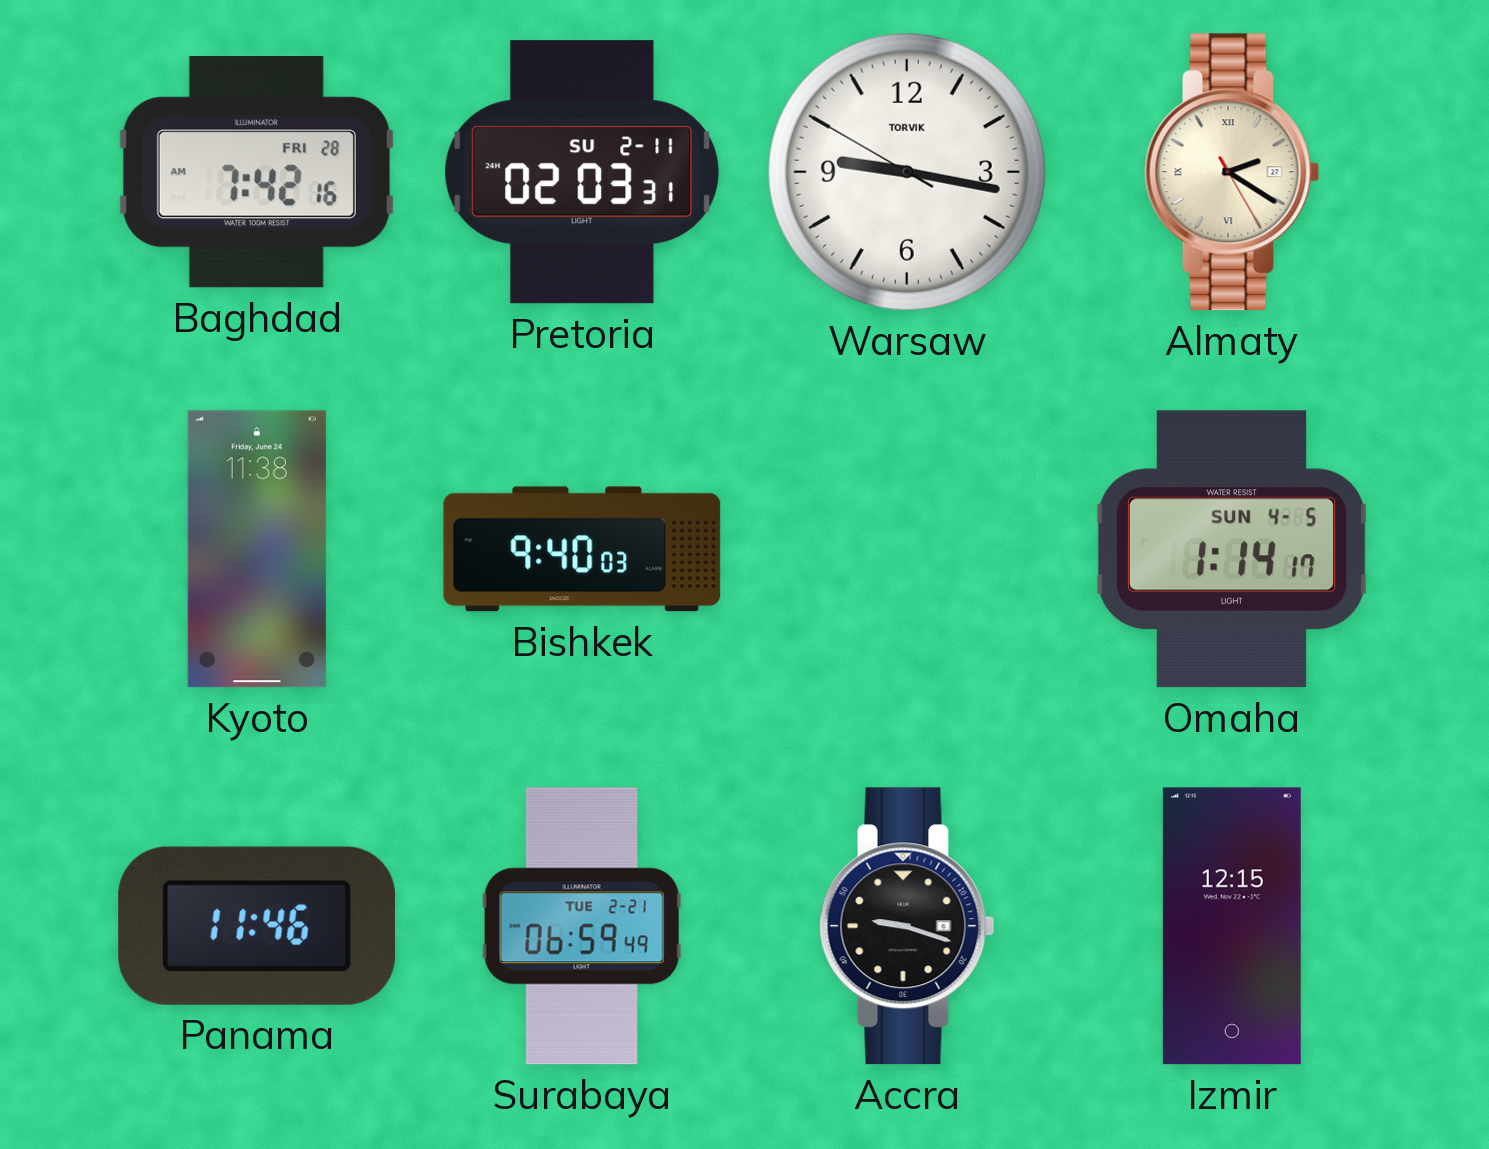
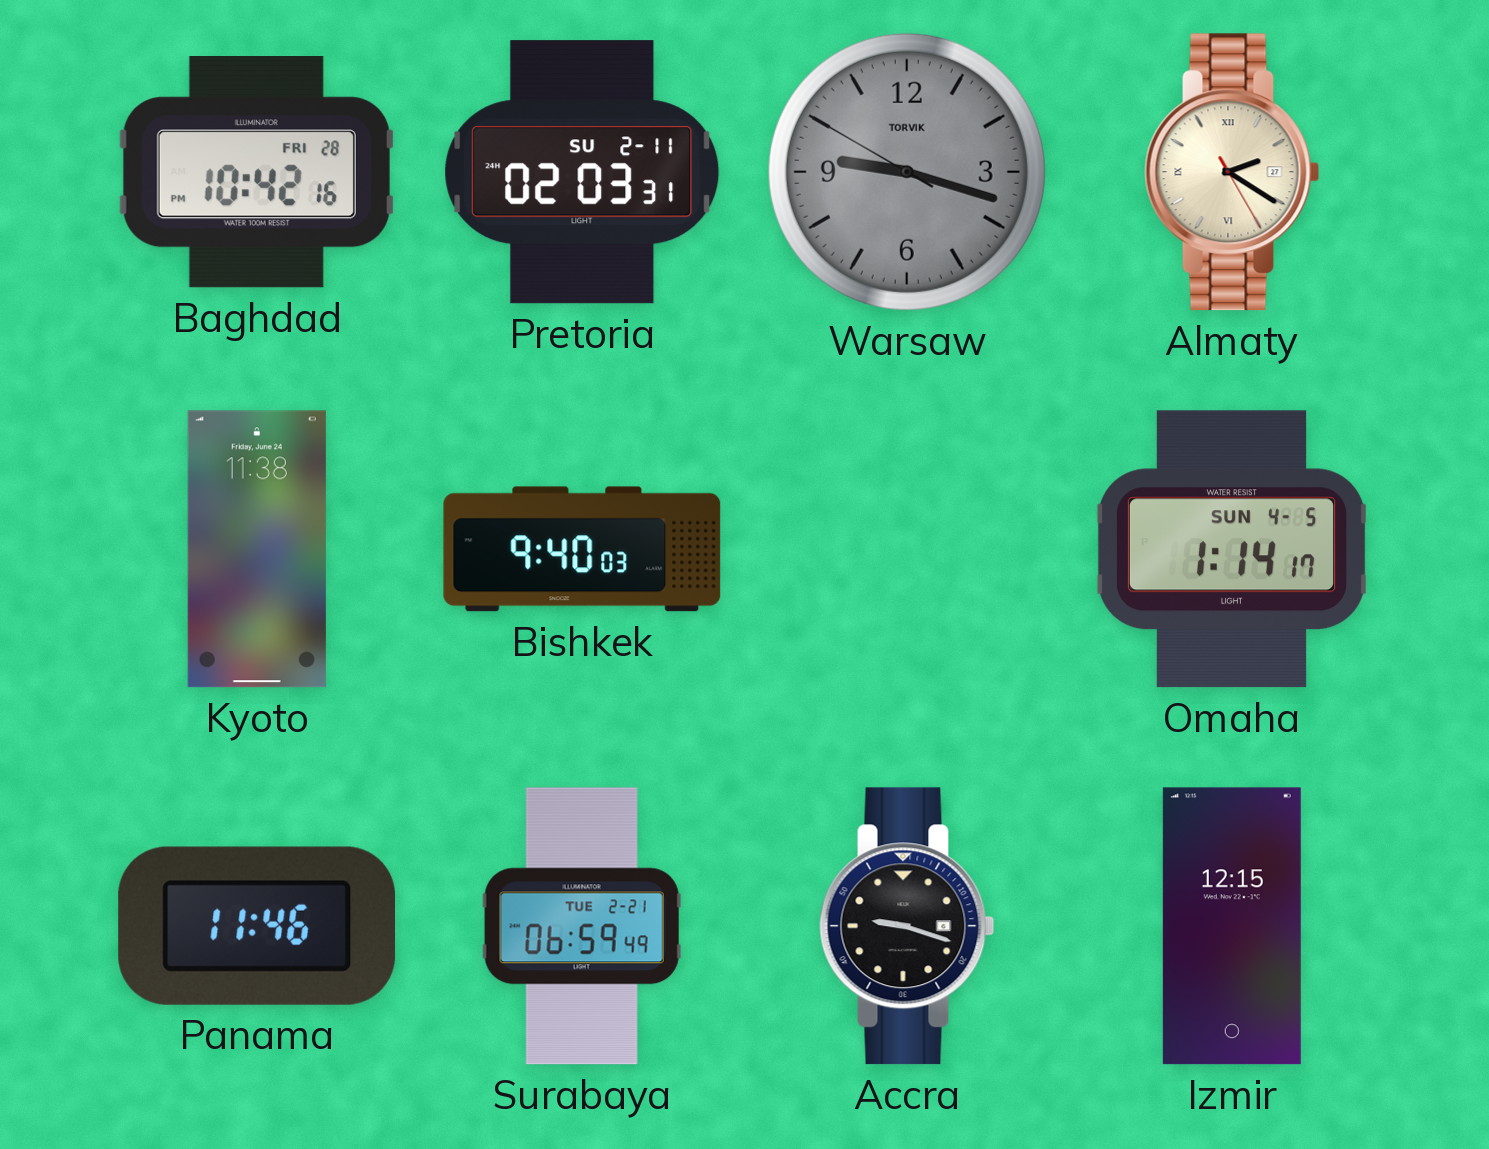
Baghdad: 7:42 -> 10:42
Warsaw: 9:16 -> 9:17
Warsaw dial: white -> grey
